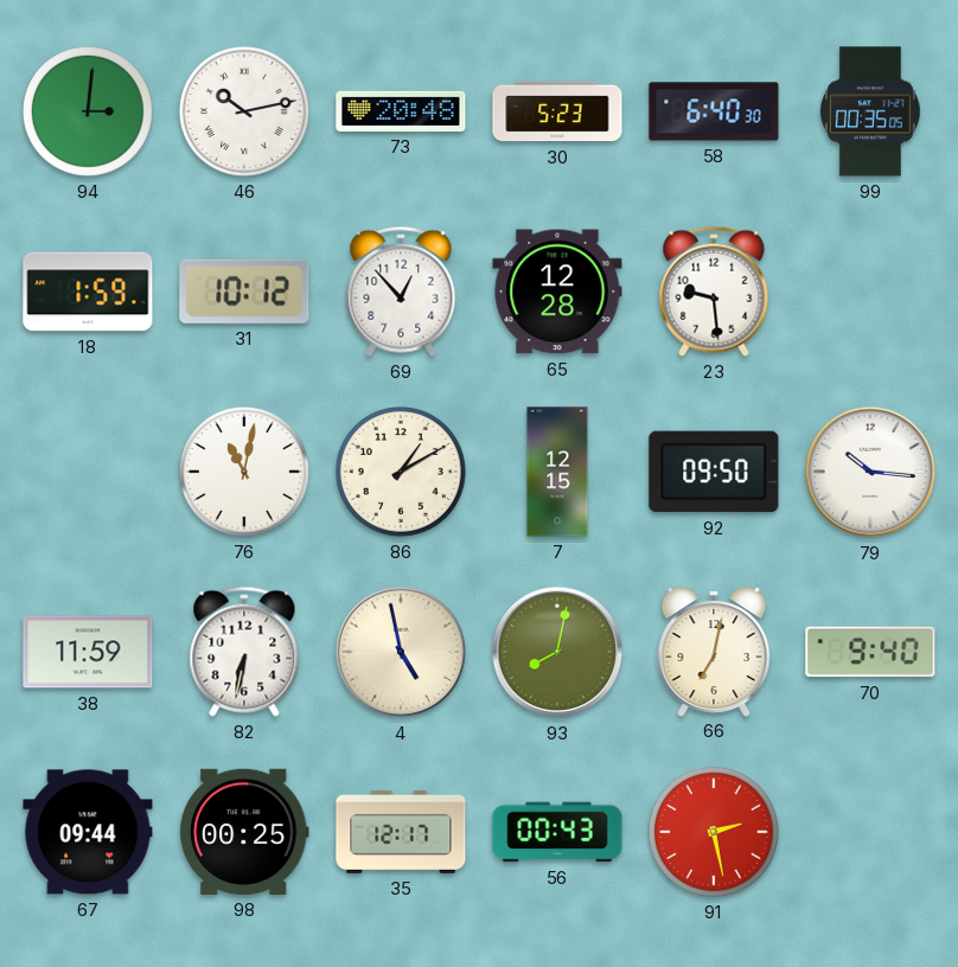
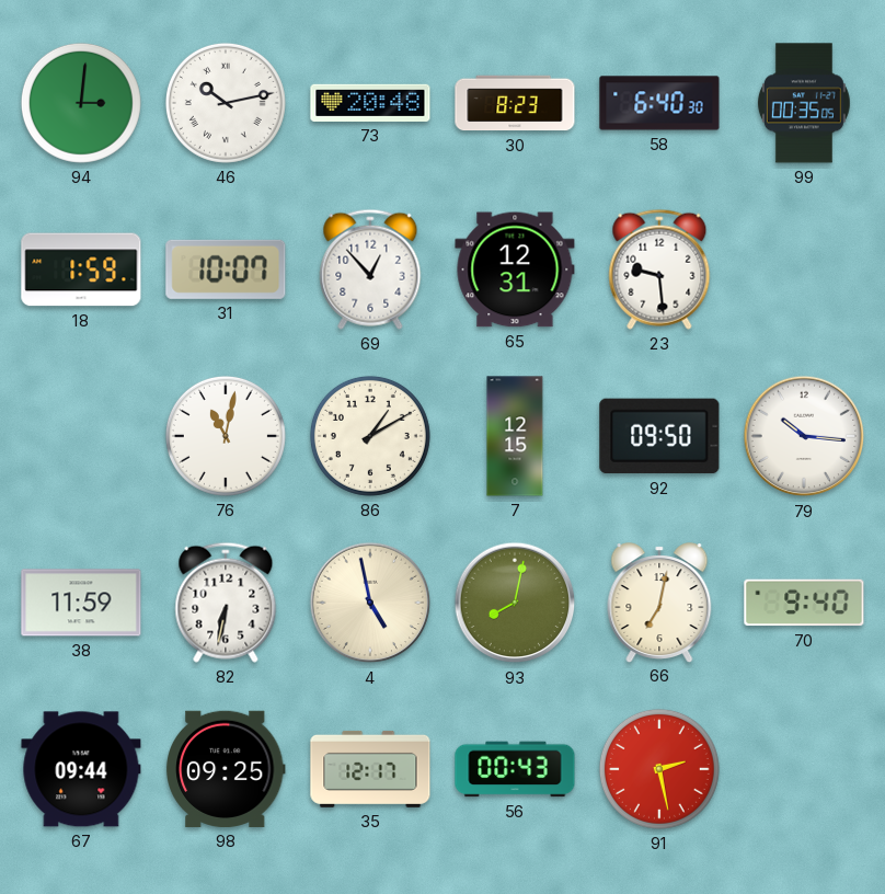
30: 5:23 -> 8:23
31: 10:12 -> 10:07
65: 12:28 -> 12:31
98: 00:25 -> 09:25
